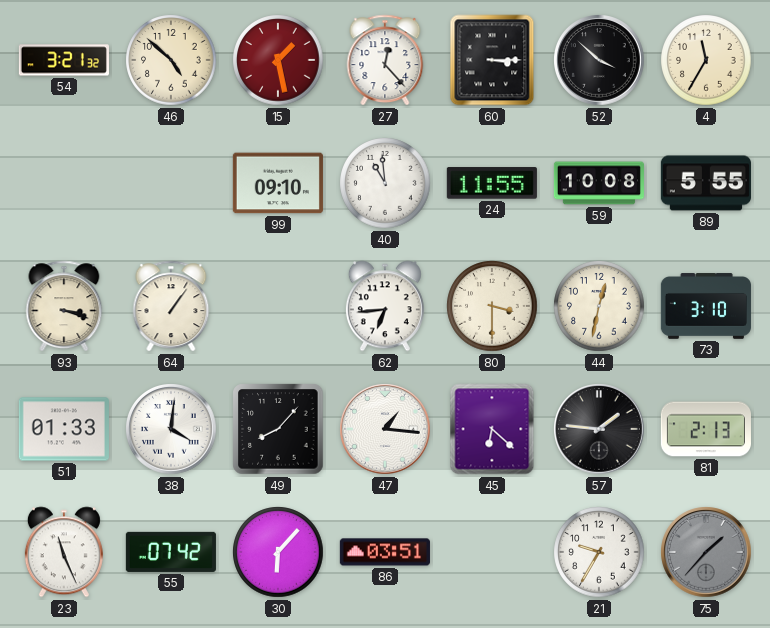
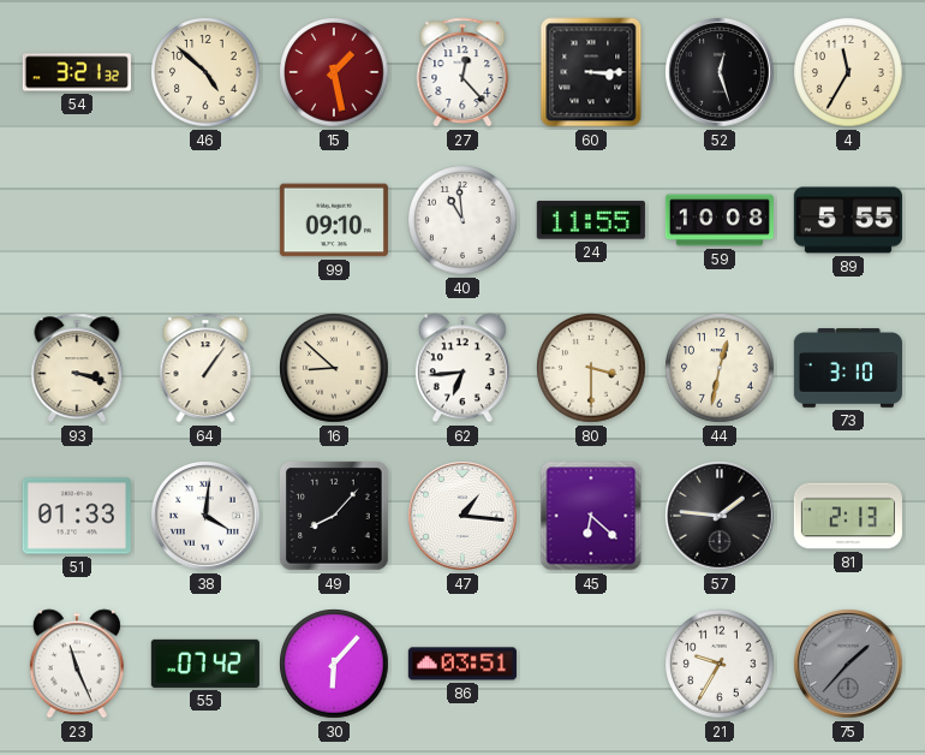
52: 3:52 -> 12:27
16: none -> 8:52
